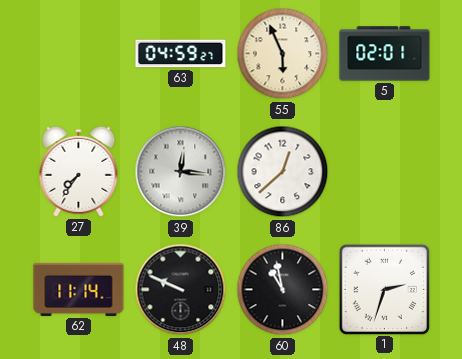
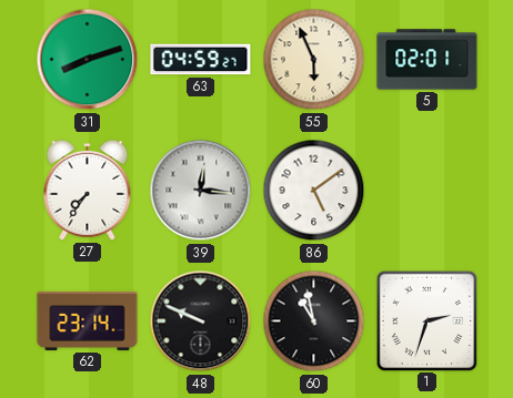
31: none -> 8:12
86: 12:38 -> 5:09
62: 11:14 -> 23:14
